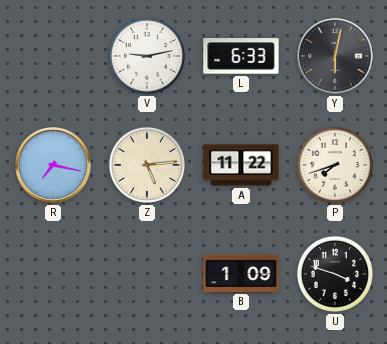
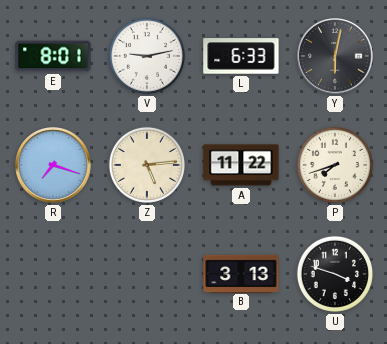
E: none -> 8:01
R: 7:17 -> 7:18
B: 1:09 -> 3:13
